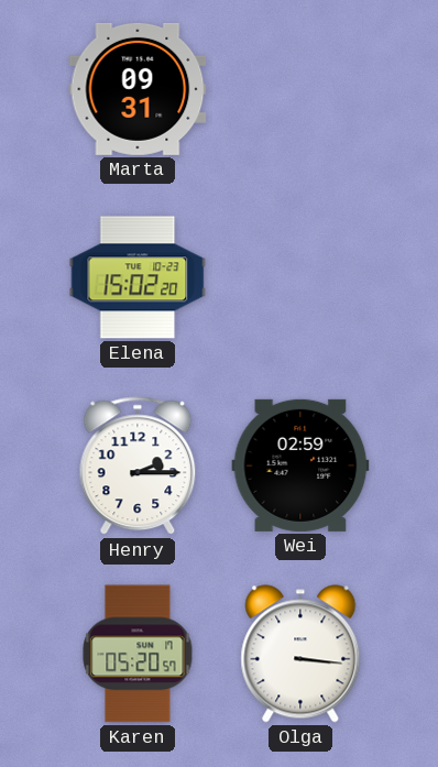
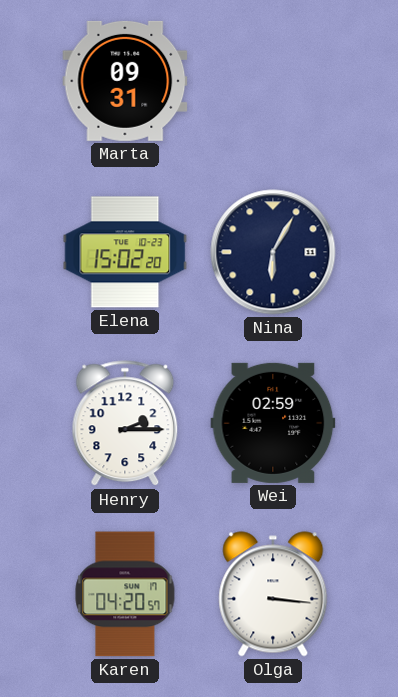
Nina: none -> 6:05
Karen: 05:20 -> 04:20
